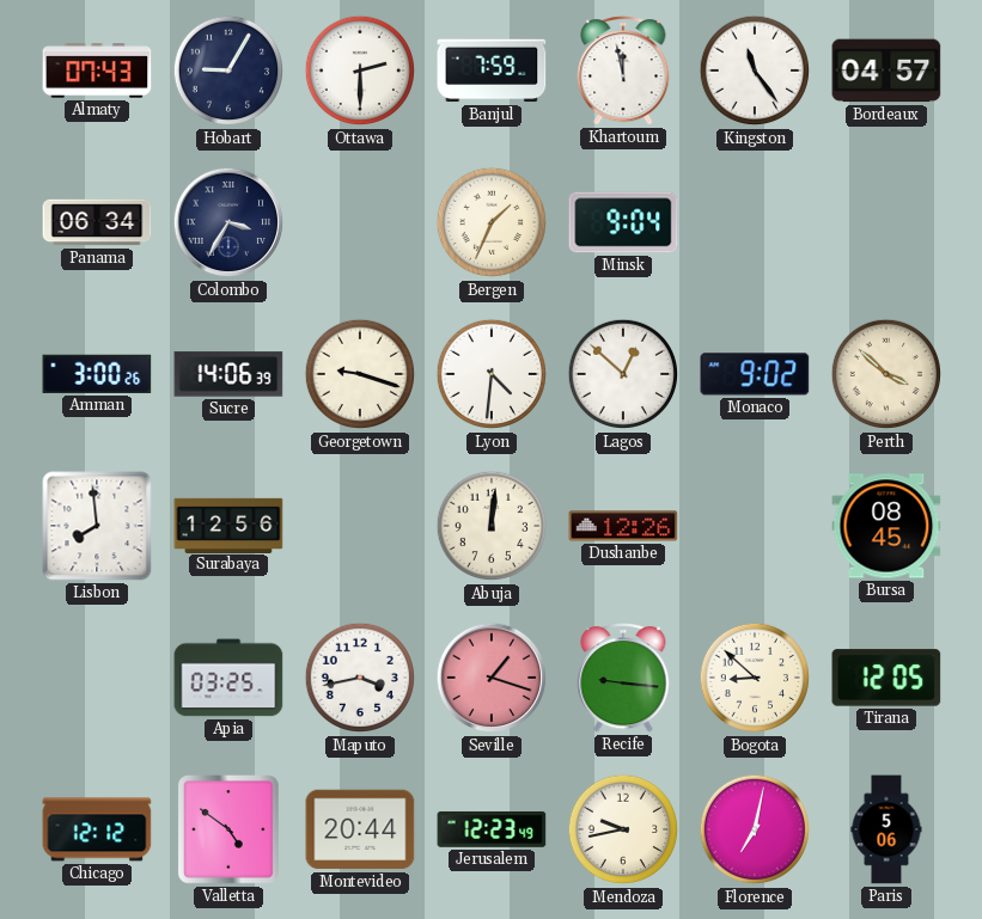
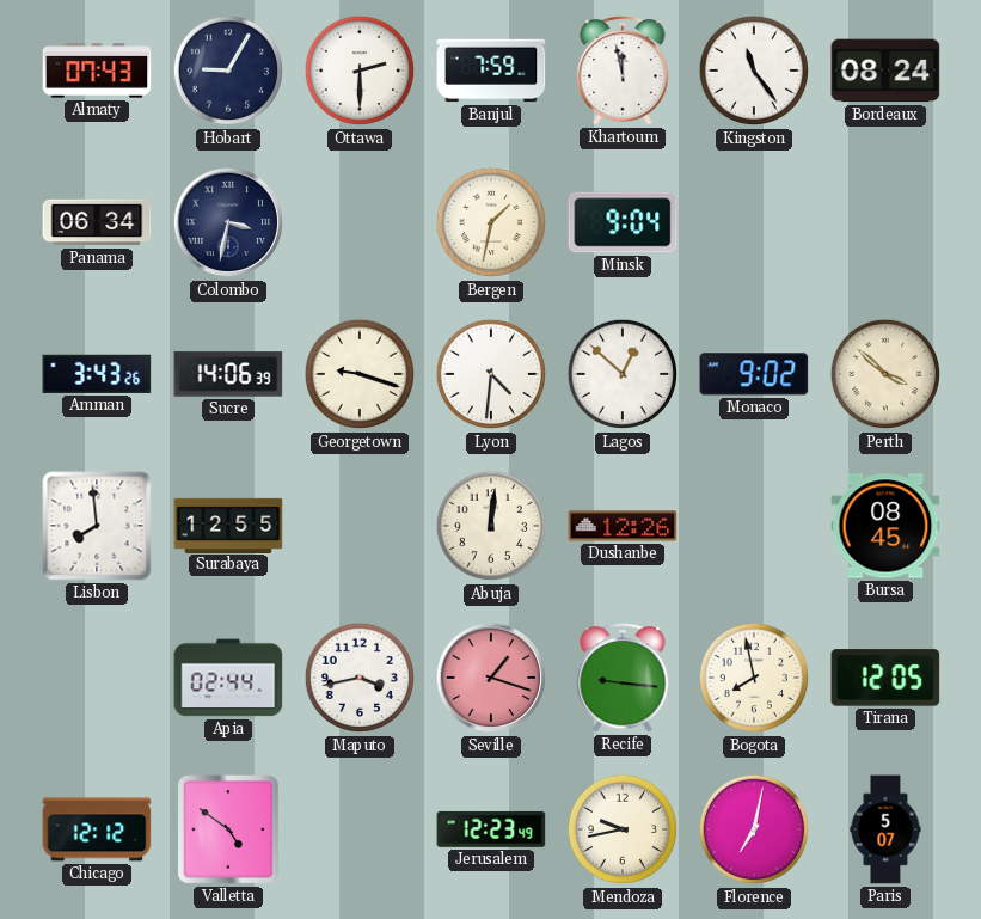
Bordeaux: 04:57 -> 08:24
Colombo: 3:35 -> 3:32
Bergen: 1:34 -> 1:32
Amman: 3:00 -> 3:43
Surabaya: 12:56 -> 12:55
Apia: 03:25 -> 02:44
Bogota: 8:52 -> 7:58
Montevideo: 20:44 -> none
Paris: 5:06 -> 5:07
